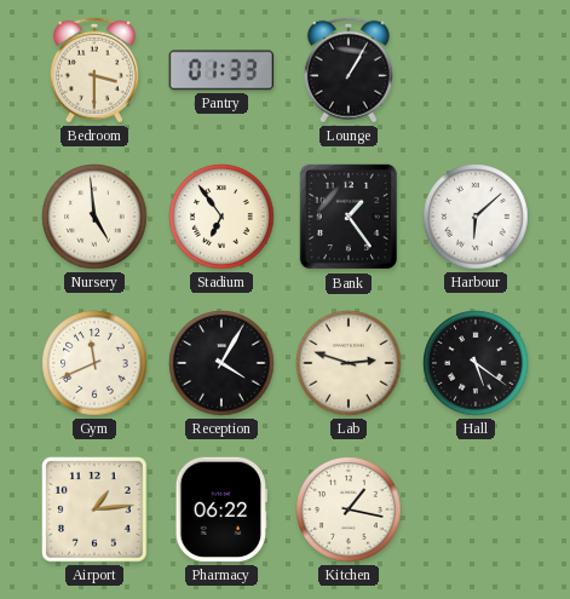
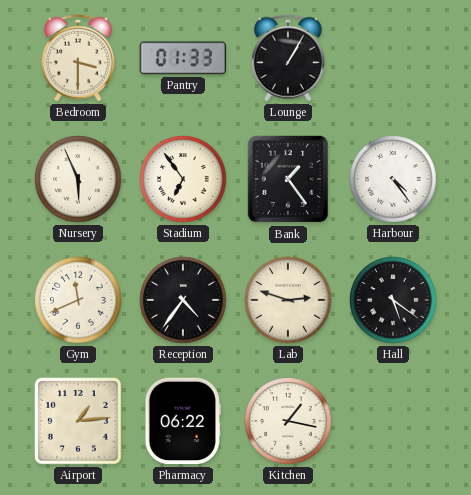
Nursery: 4:59 -> 5:56
Harbour: 6:08 -> 4:24
Reception: 4:05 -> 4:36
